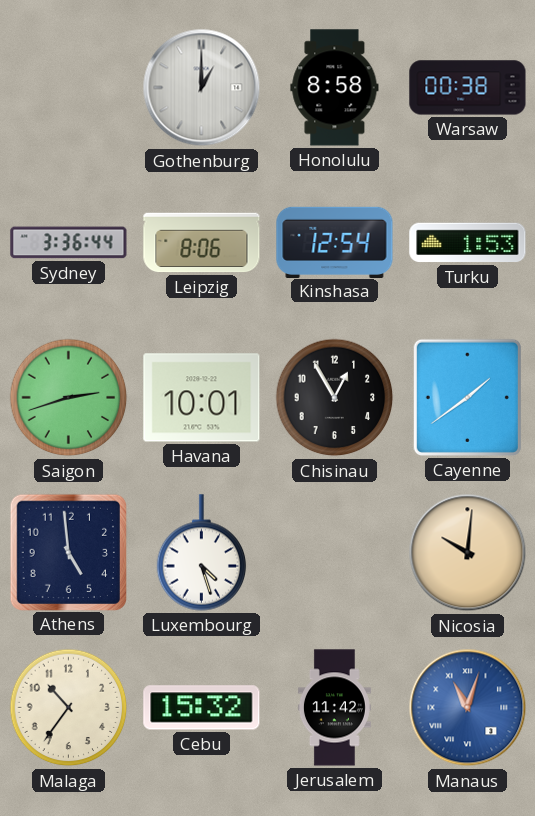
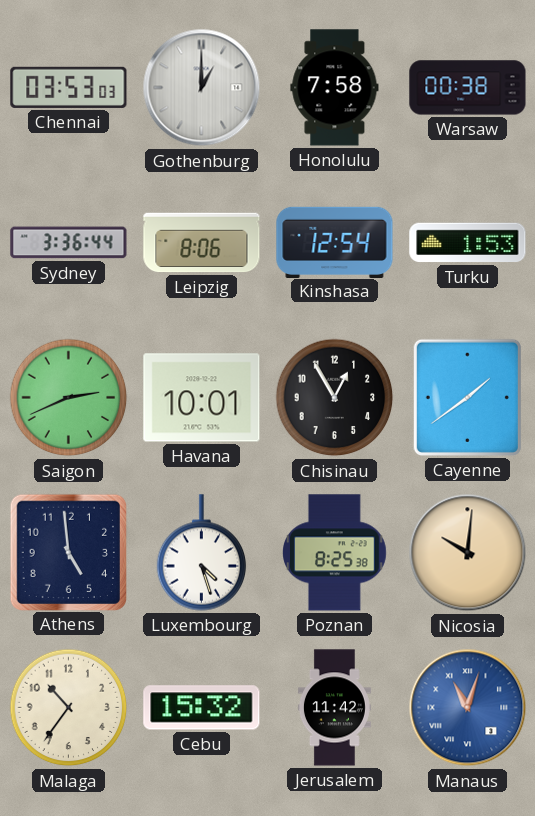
Chennai: none -> 03:53
Honolulu: 8:58 -> 7:58
Saigon: 2:42 -> 2:41
Poznan: none -> 8:25
